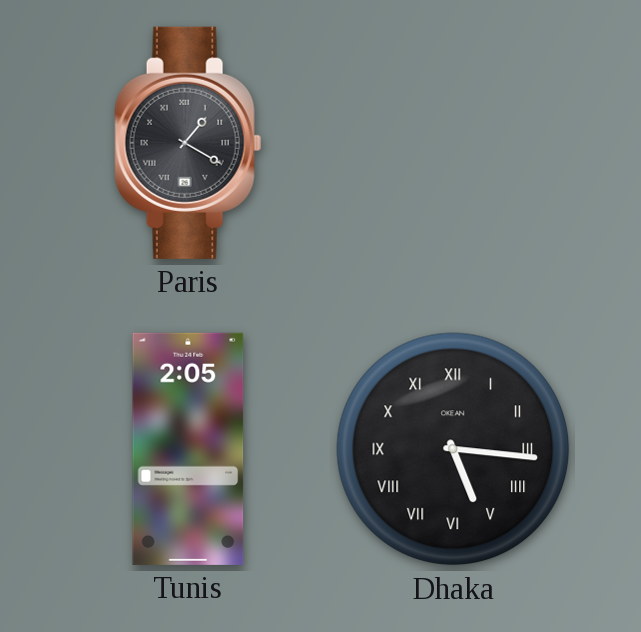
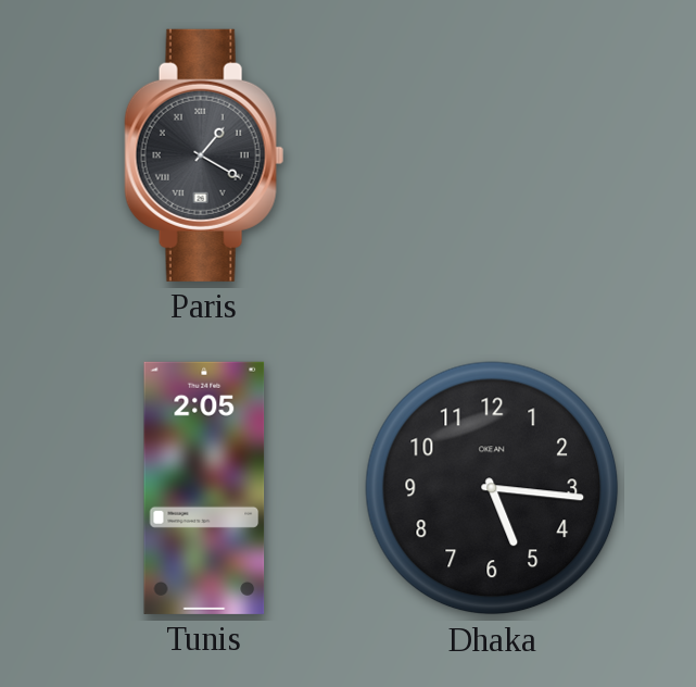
Dhaka numerals: Roman -> Arabic
